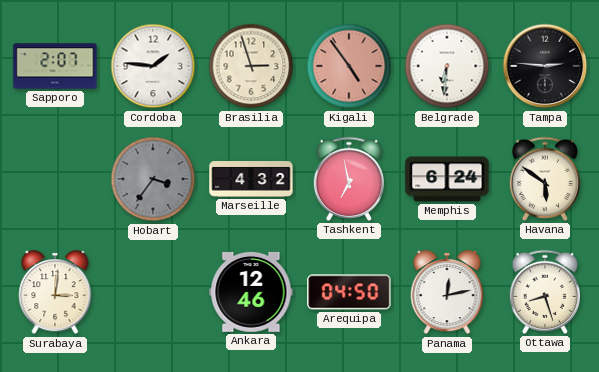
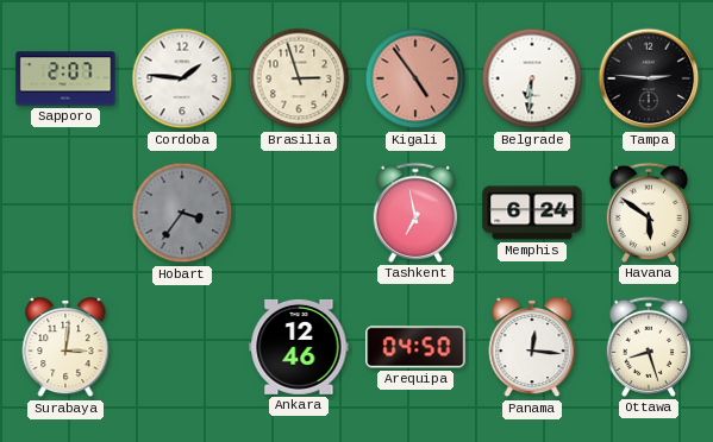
Marseille: 4:32 -> none
Panama: 12:13 -> 12:16
